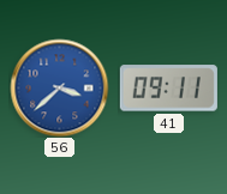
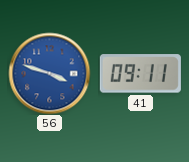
56: 3:38 -> 3:48
